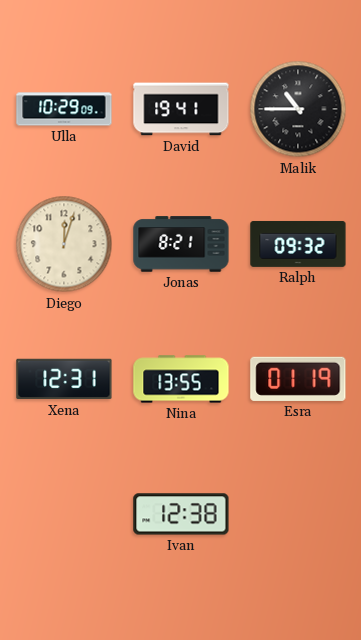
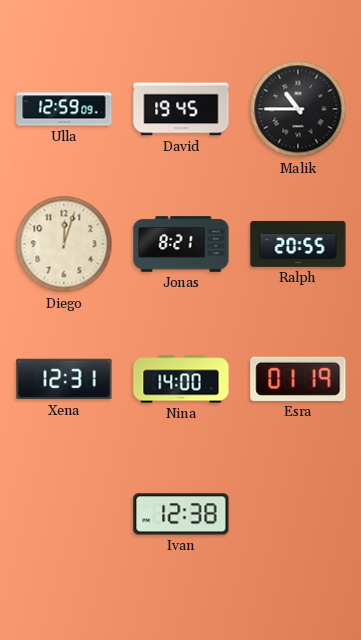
Ulla: 10:29 -> 12:59
David: 19:41 -> 19:45
Ralph: 09:32 -> 20:55
Nina: 13:55 -> 14:00
